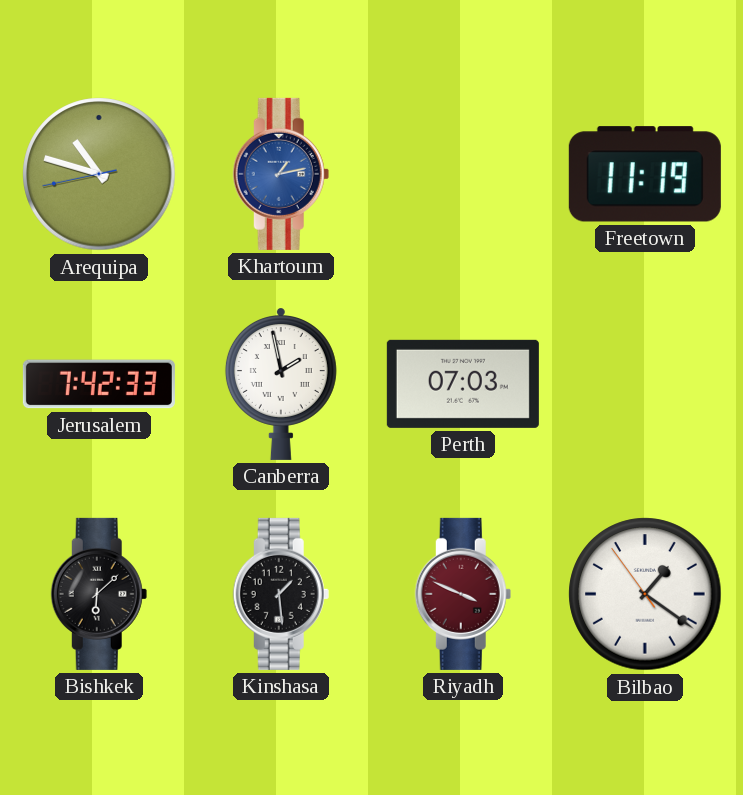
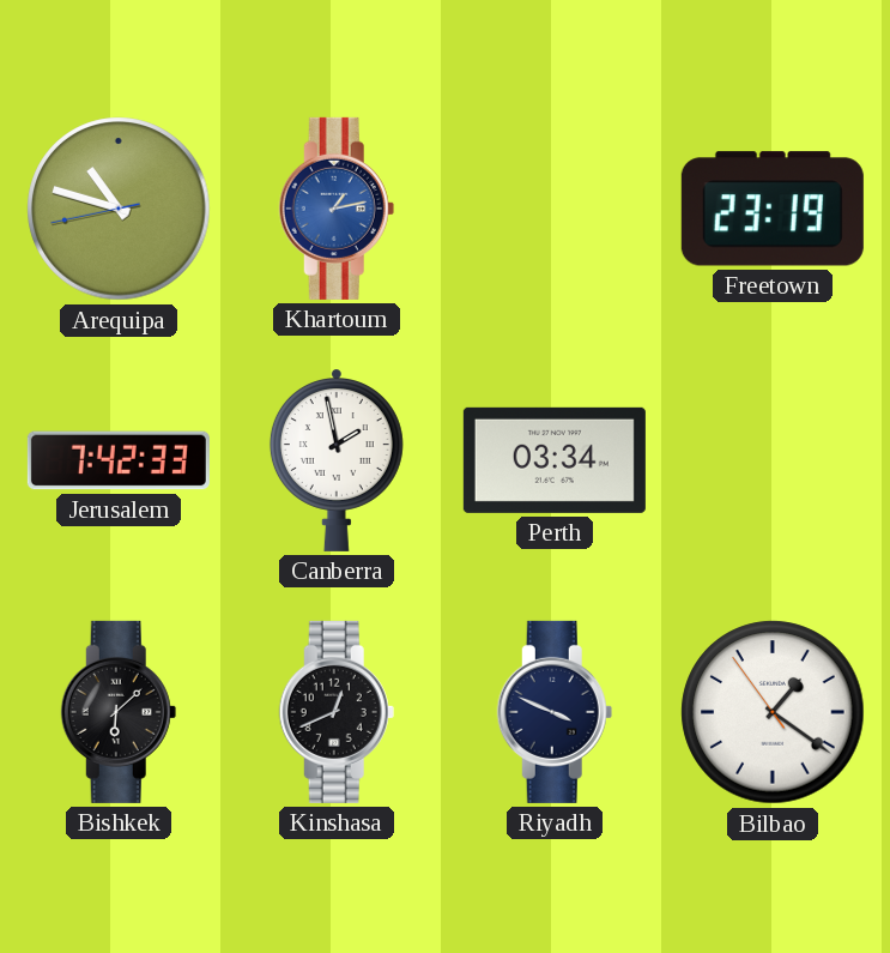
Freetown: 11:19 -> 23:19
Perth: 07:03 -> 03:34
Kinshasa: 1:29 -> 12:41
Riyadh dial: burgundy -> navy
